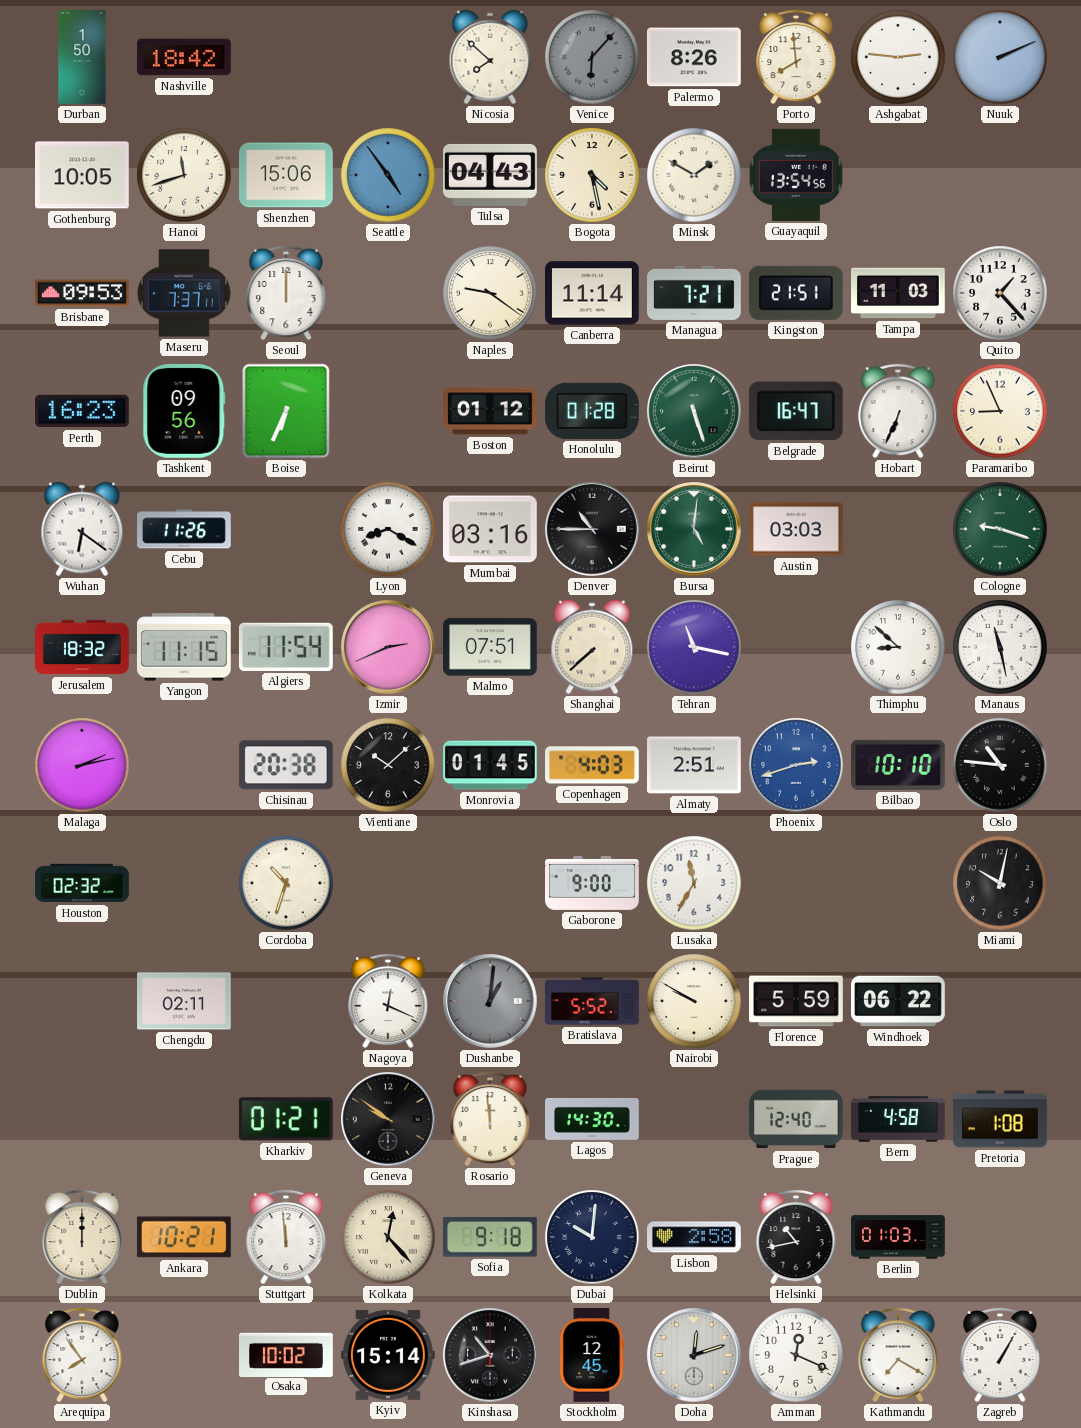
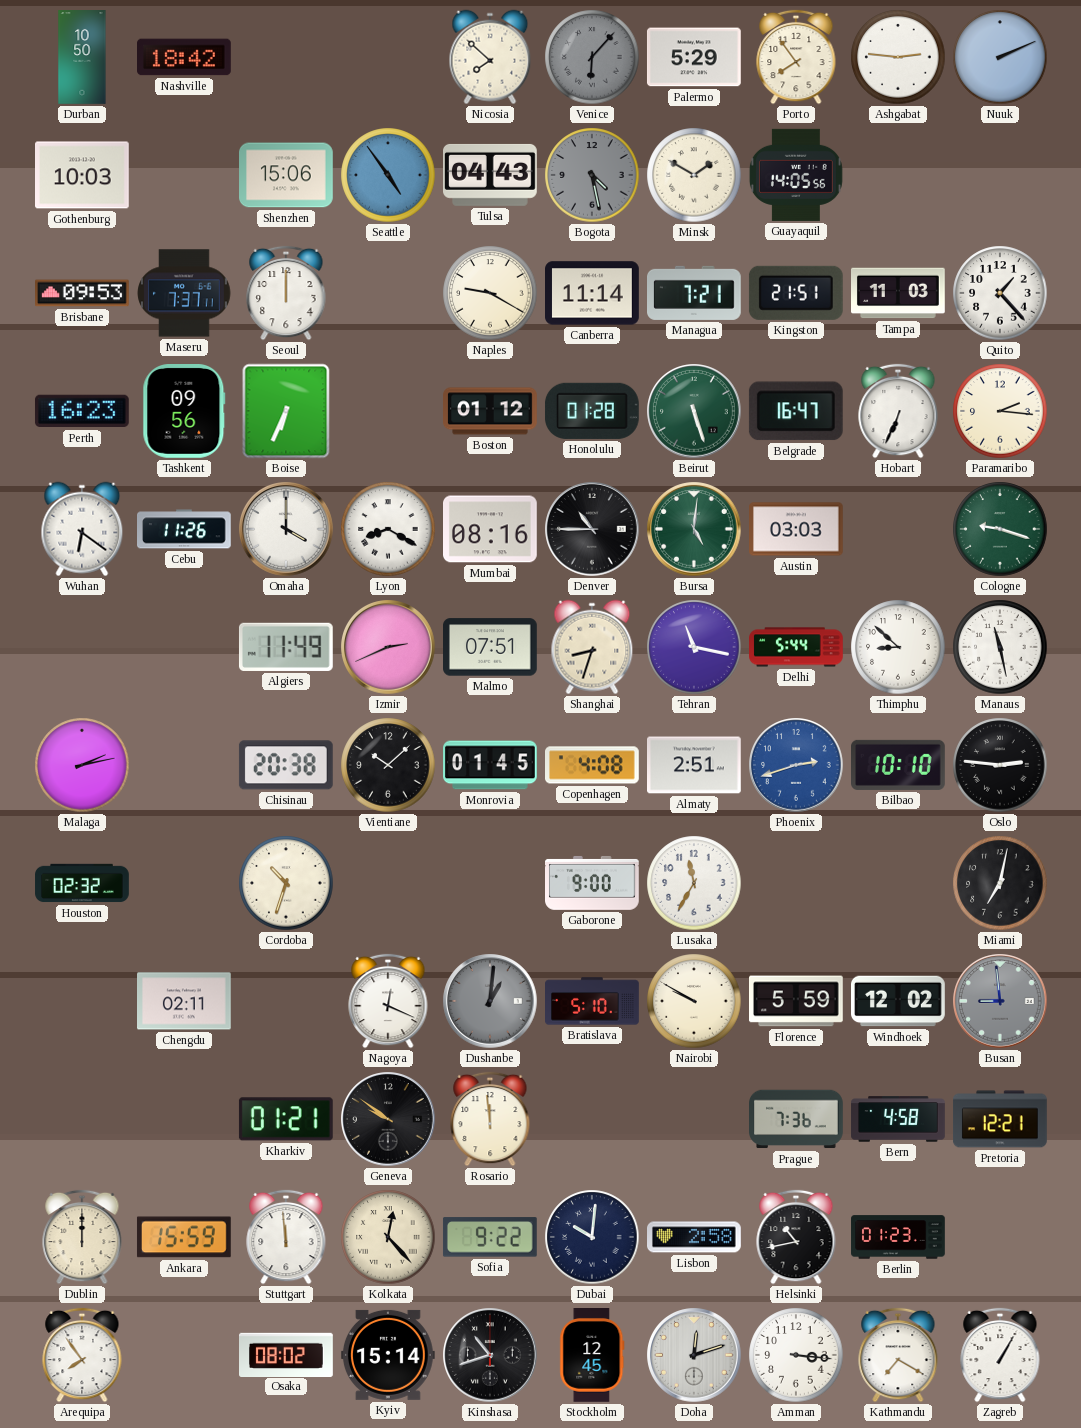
Durban: 1:50 -> 10:50
Palermo: 8:26 -> 5:29
Porto: 7:59 -> 7:54
Gothenburg: 10:05 -> 10:03
Hanoi: 11:42 -> none
Bogota dial: cream -> grey
Guayaquil: 13:54 -> 14:05
Naples: 9:21 -> 9:20
Paramaribo: 8:56 -> 2:16
Omaha: none -> 4:00
Mumbai: 03:16 -> 08:16
Jerusalem: 18:32 -> none
Yangon: 11:15 -> none
Algiers: 11:54 -> 11:49
Shanghai: 7:38 -> 8:33
Delhi: none -> 5:44
Copenhagen: 4:03 -> 4:08
Oslo: 10:46 -> 2:46
Miami: 10:02 -> 7:02
Bratislava: 5:52 -> 5:10
Windhoek: 06:22 -> 12:02
Busan: none -> 8:59
Lagos: 14:30 -> none
Prague: 12:40 -> 7:36
Pretoria: 1:08 -> 12:21
Ankara: 10:21 -> 15:59
Sofia: 9:18 -> 9:22
Berlin: 01:03 -> 01:23
Osaka: 10:02 -> 08:02
Amman: 12:19 -> 3:16
